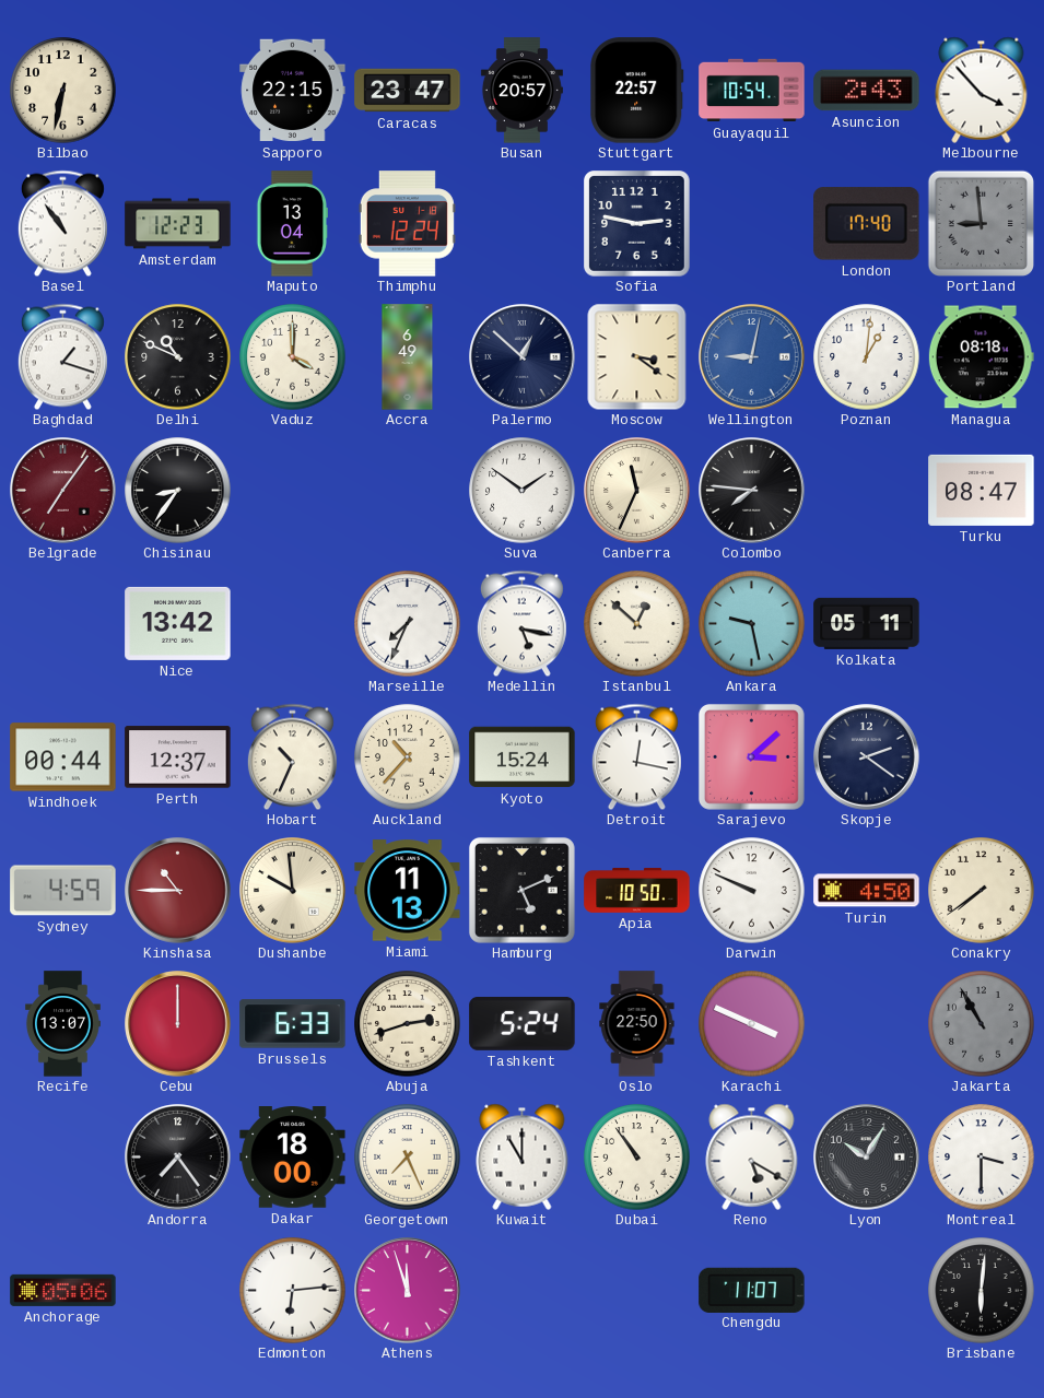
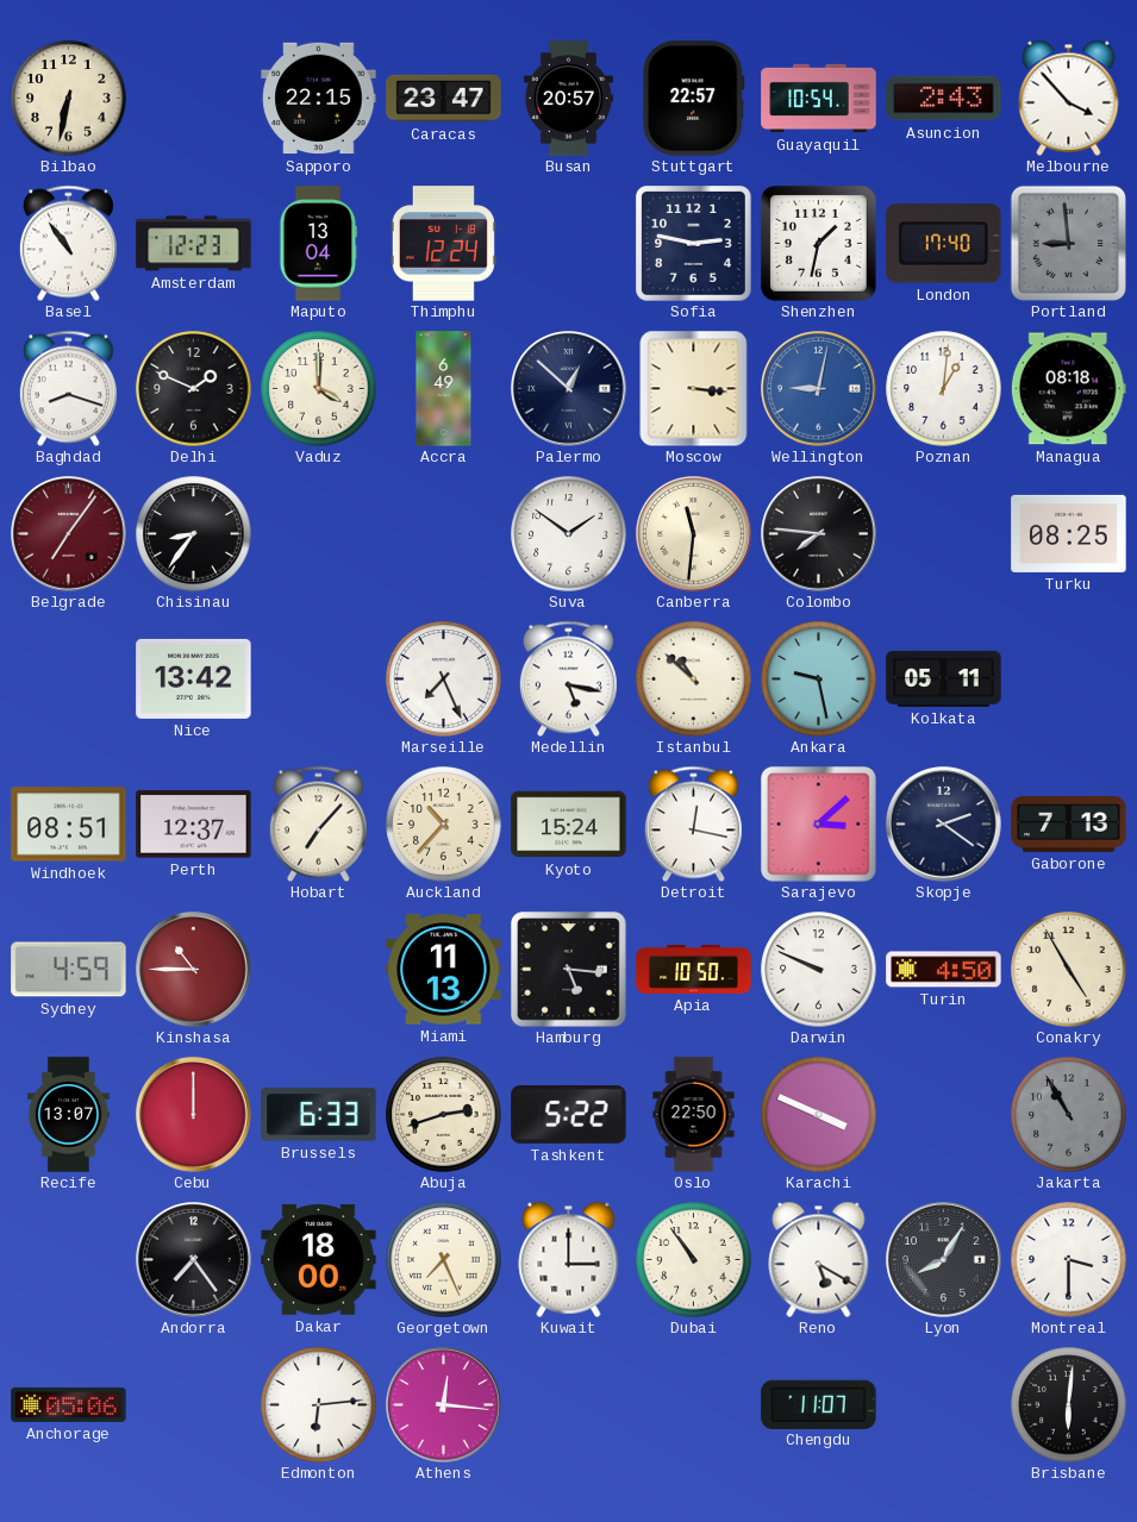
Shenzhen: none -> 1:32
Baghdad: 1:18 -> 8:18
Delhi: 10:49 -> 1:49
Moscow: 3:21 -> 3:16
Canberra: 11:34 -> 11:31
Turku: 08:47 -> 08:25
Marseille: 7:34 -> 7:26
Istanbul: 12:52 -> 10:52
Windhoek: 00:44 -> 08:51
Hobart: 10:34 -> 7:07
Gaborone: none -> 7:13
Dushanbe: 9:59 -> none
Hamburg: 5:11 -> 5:16
Conakry: 7:39 -> 4:55
Tashkent: 5:24 -> 5:22
Kuwait: 11:00 -> 3:00
Lyon: 10:05 -> 8:05
Athens: 11:57 -> 12:16
